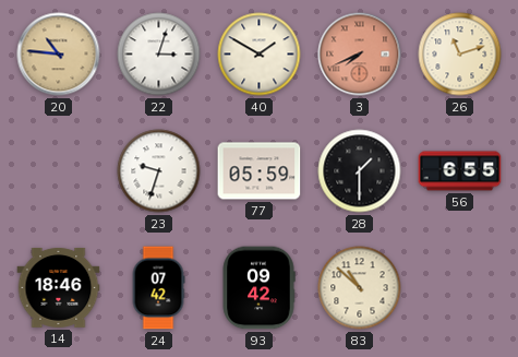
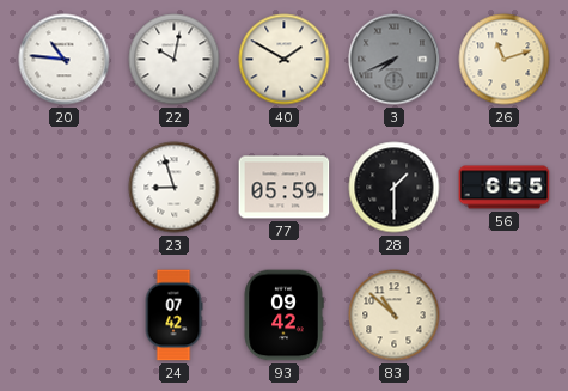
20 dial: champagne -> white
22: 3:03 -> 10:02
3 dial: salmon -> grey
23: 9:33 -> 8:57
14: 18:46 -> none
